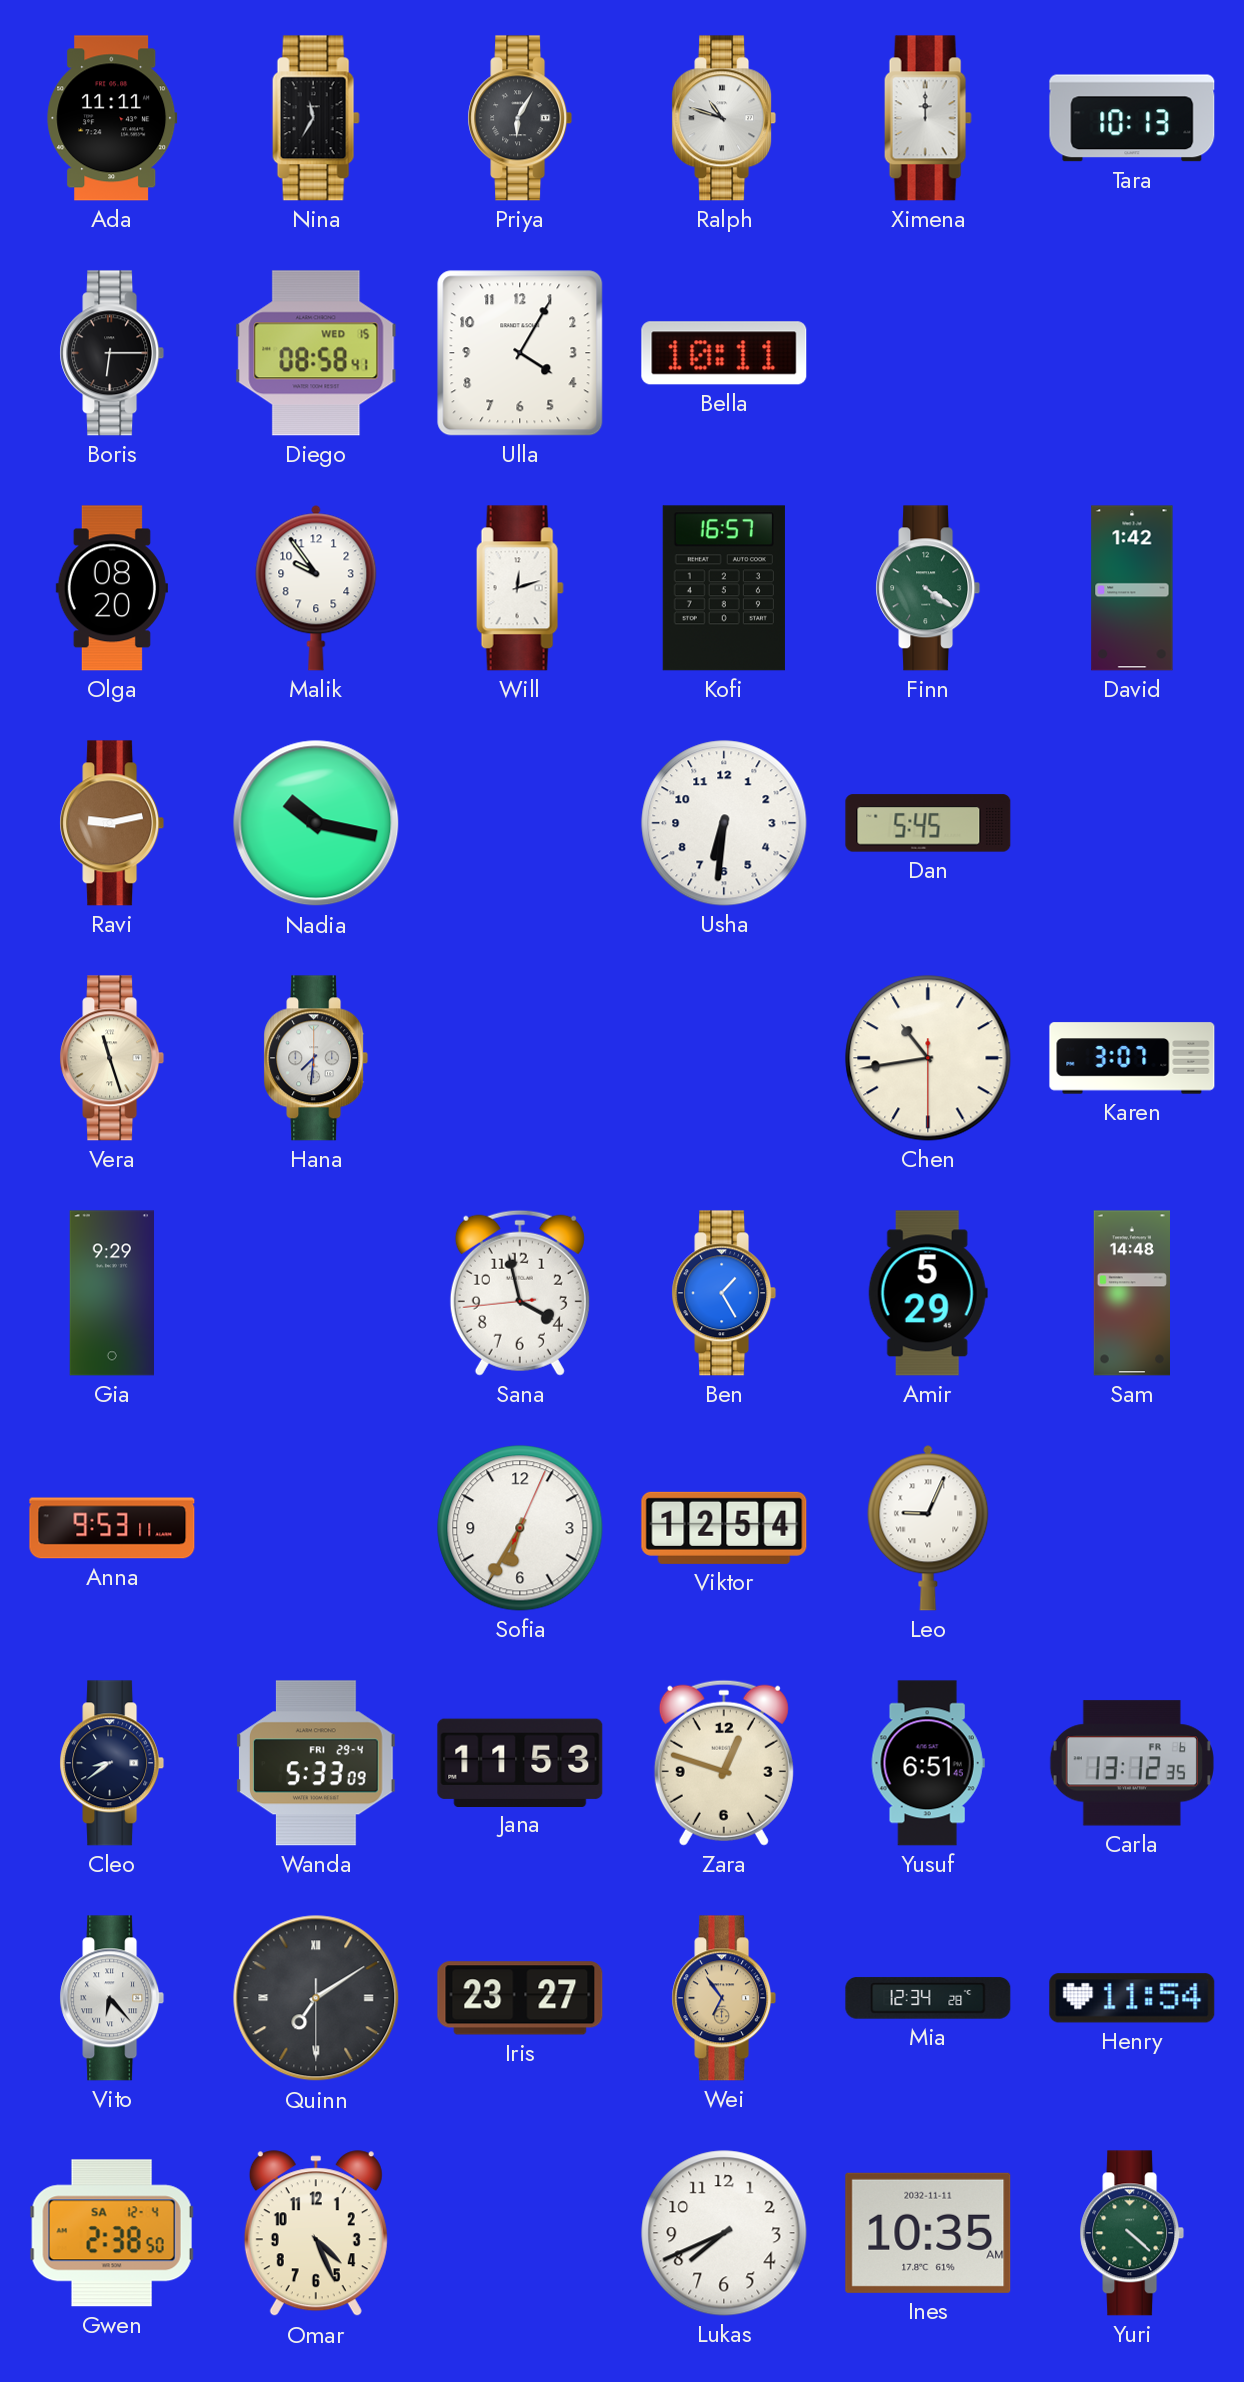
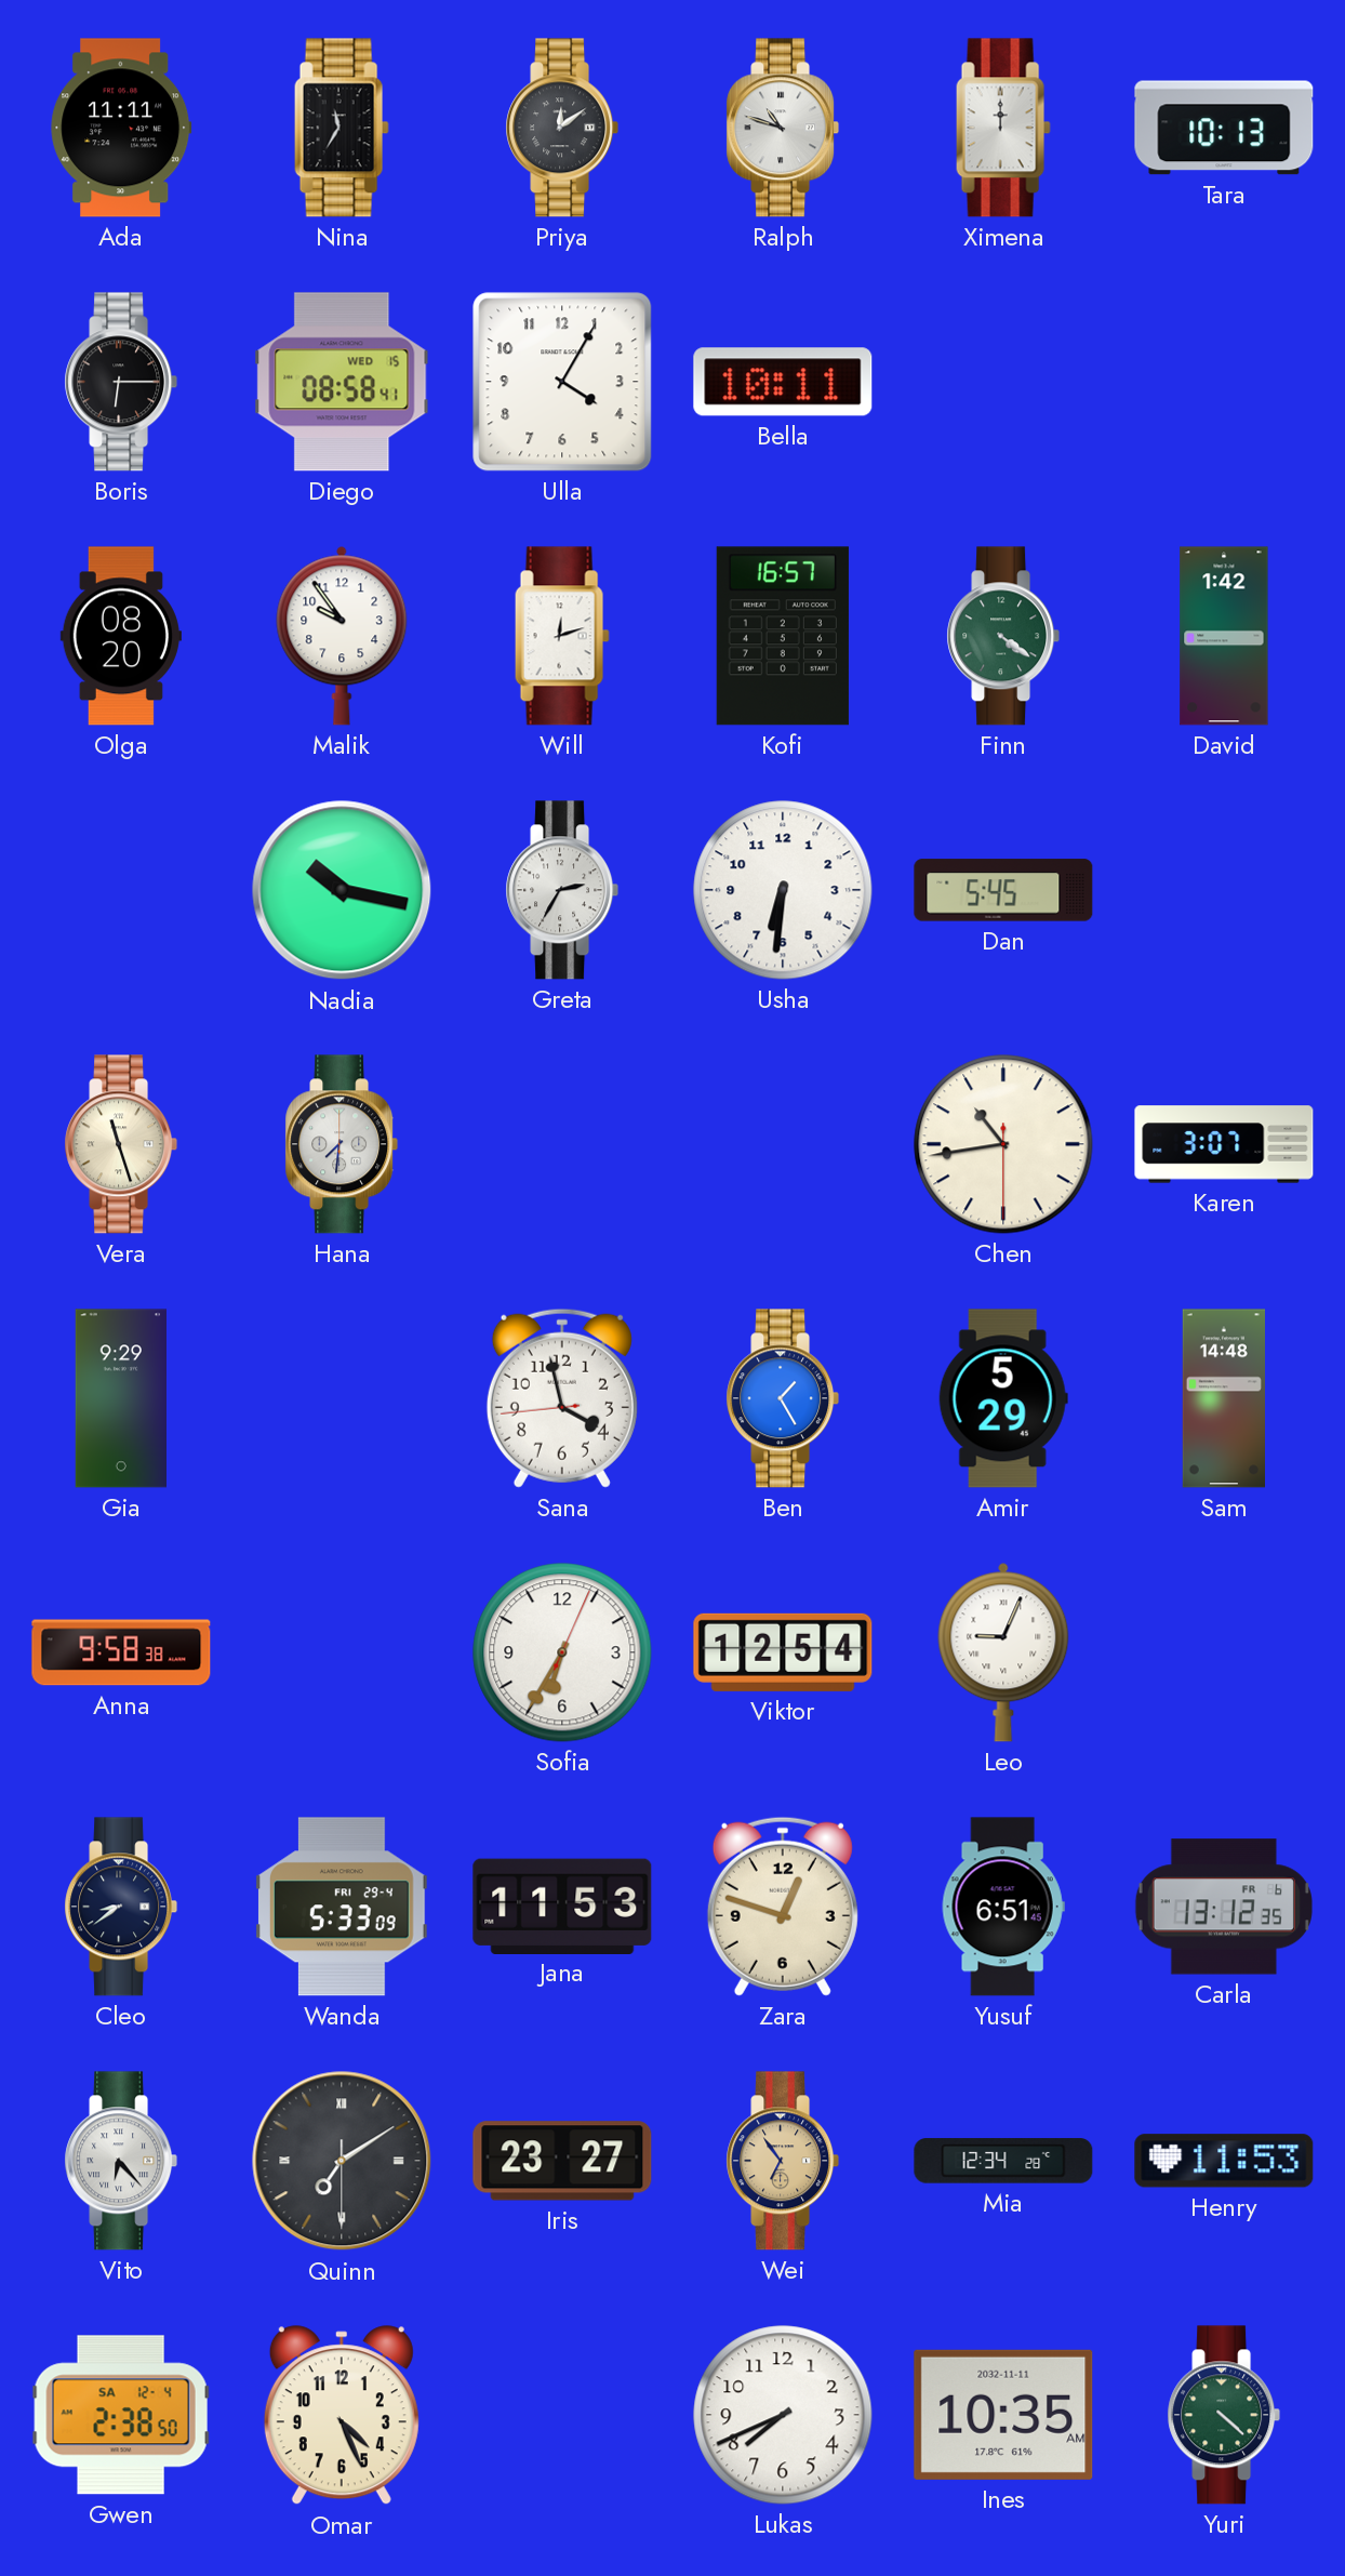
Priya: 6:05 -> 12:09
Ravi: 9:13 -> none
Greta: none -> 2:35
Anna: 9:53 -> 9:58
Henry: 11:54 -> 11:53
